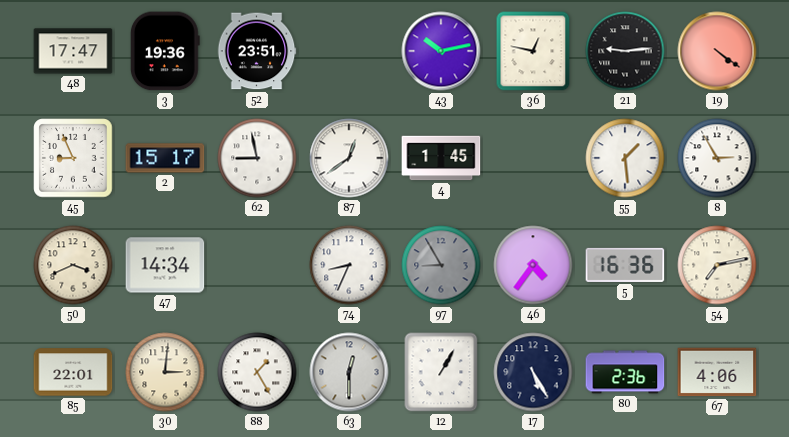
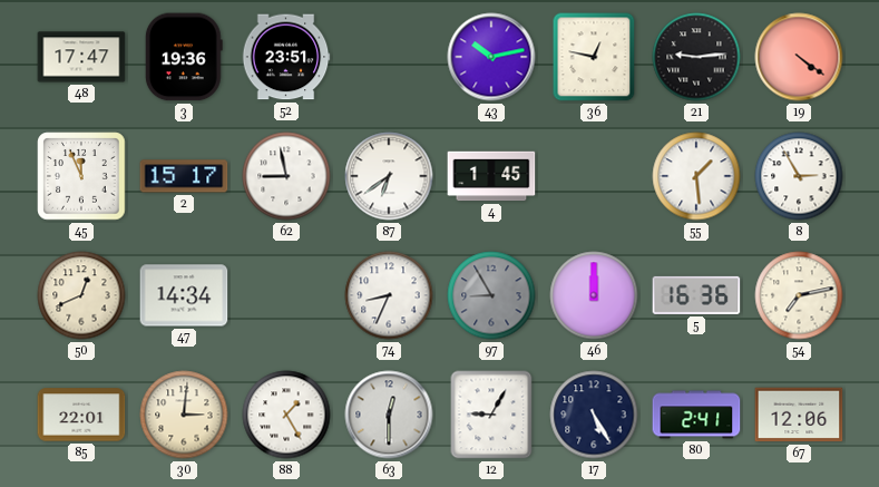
45: 8:56 -> 11:56
87: 12:39 -> 6:39
50: 3:41 -> 12:41
46: 4:36 -> 12:00
12: 1:05 -> 9:05
80: 2:36 -> 2:41
67: 4:06 -> 12:06
